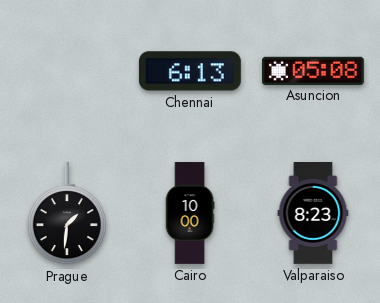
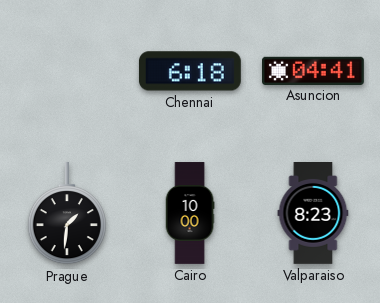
Chennai: 6:13 -> 6:18
Asuncion: 05:08 -> 04:41
